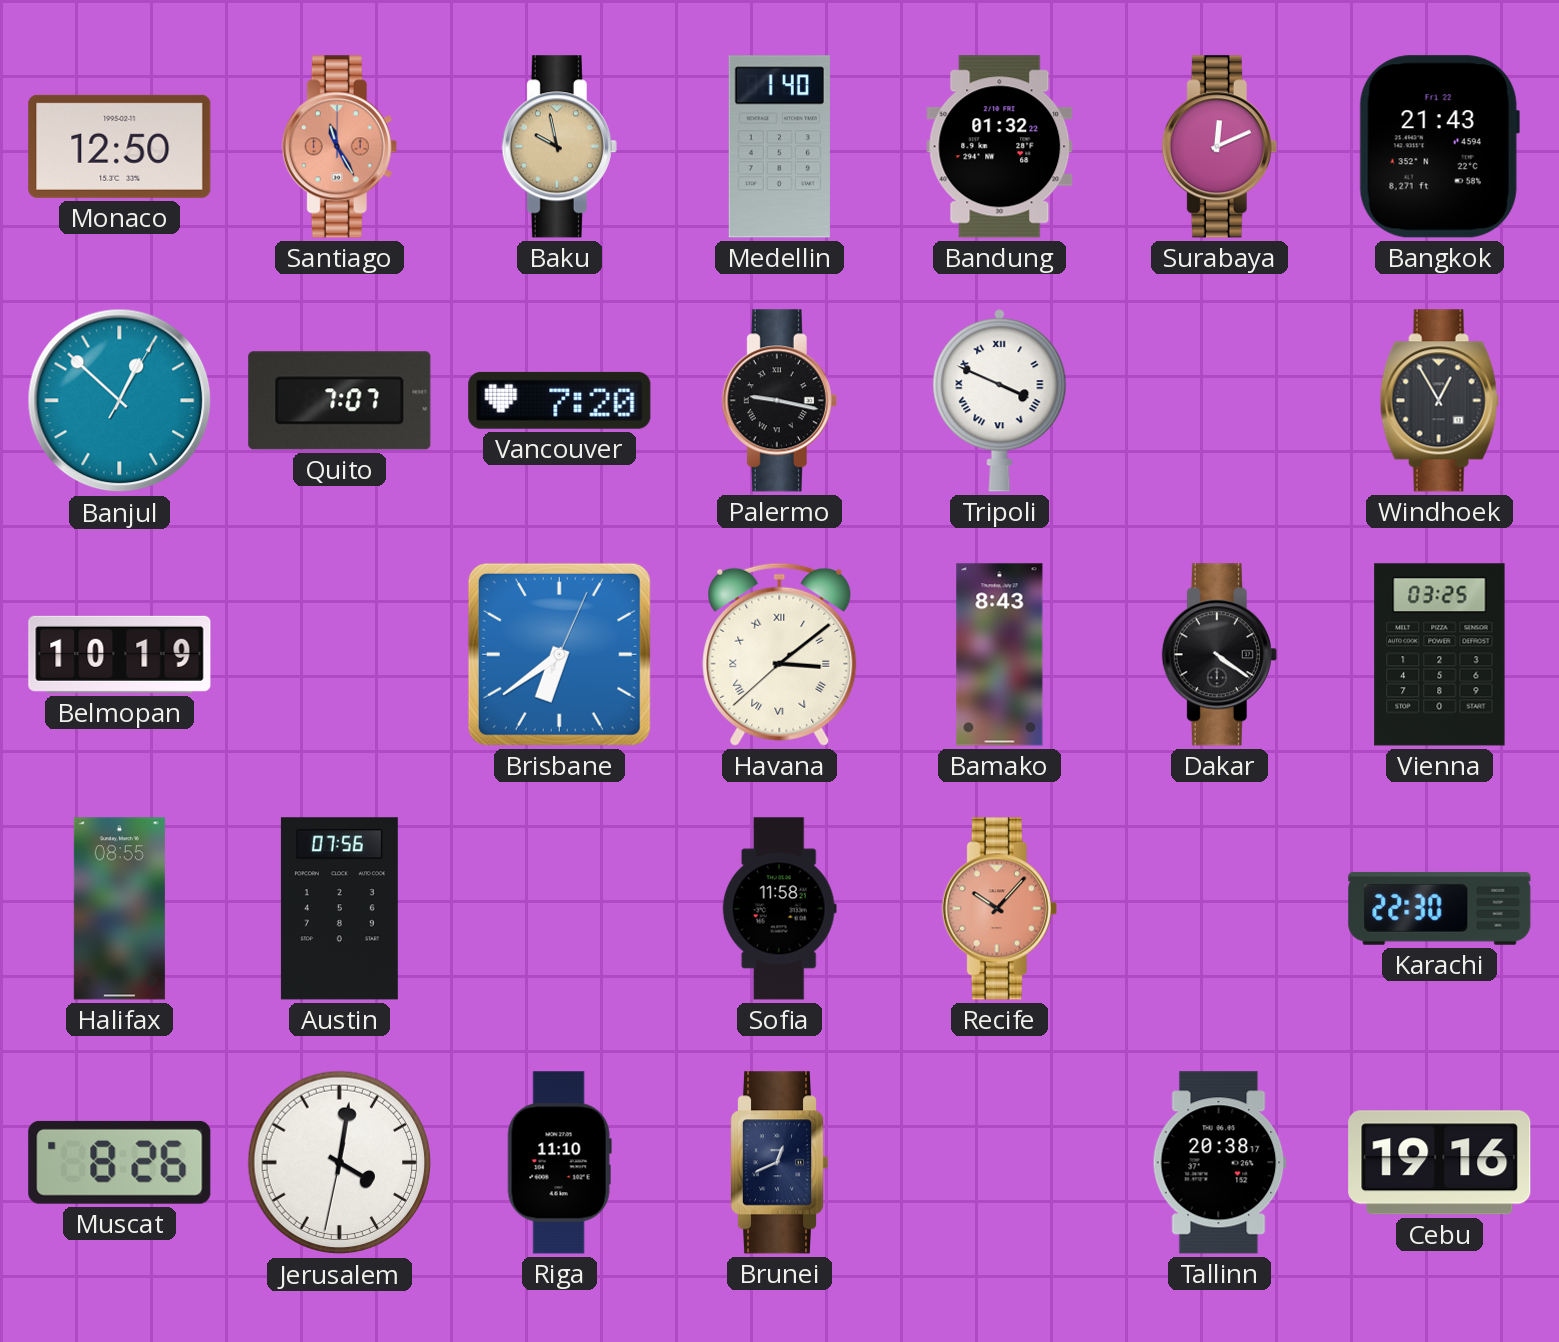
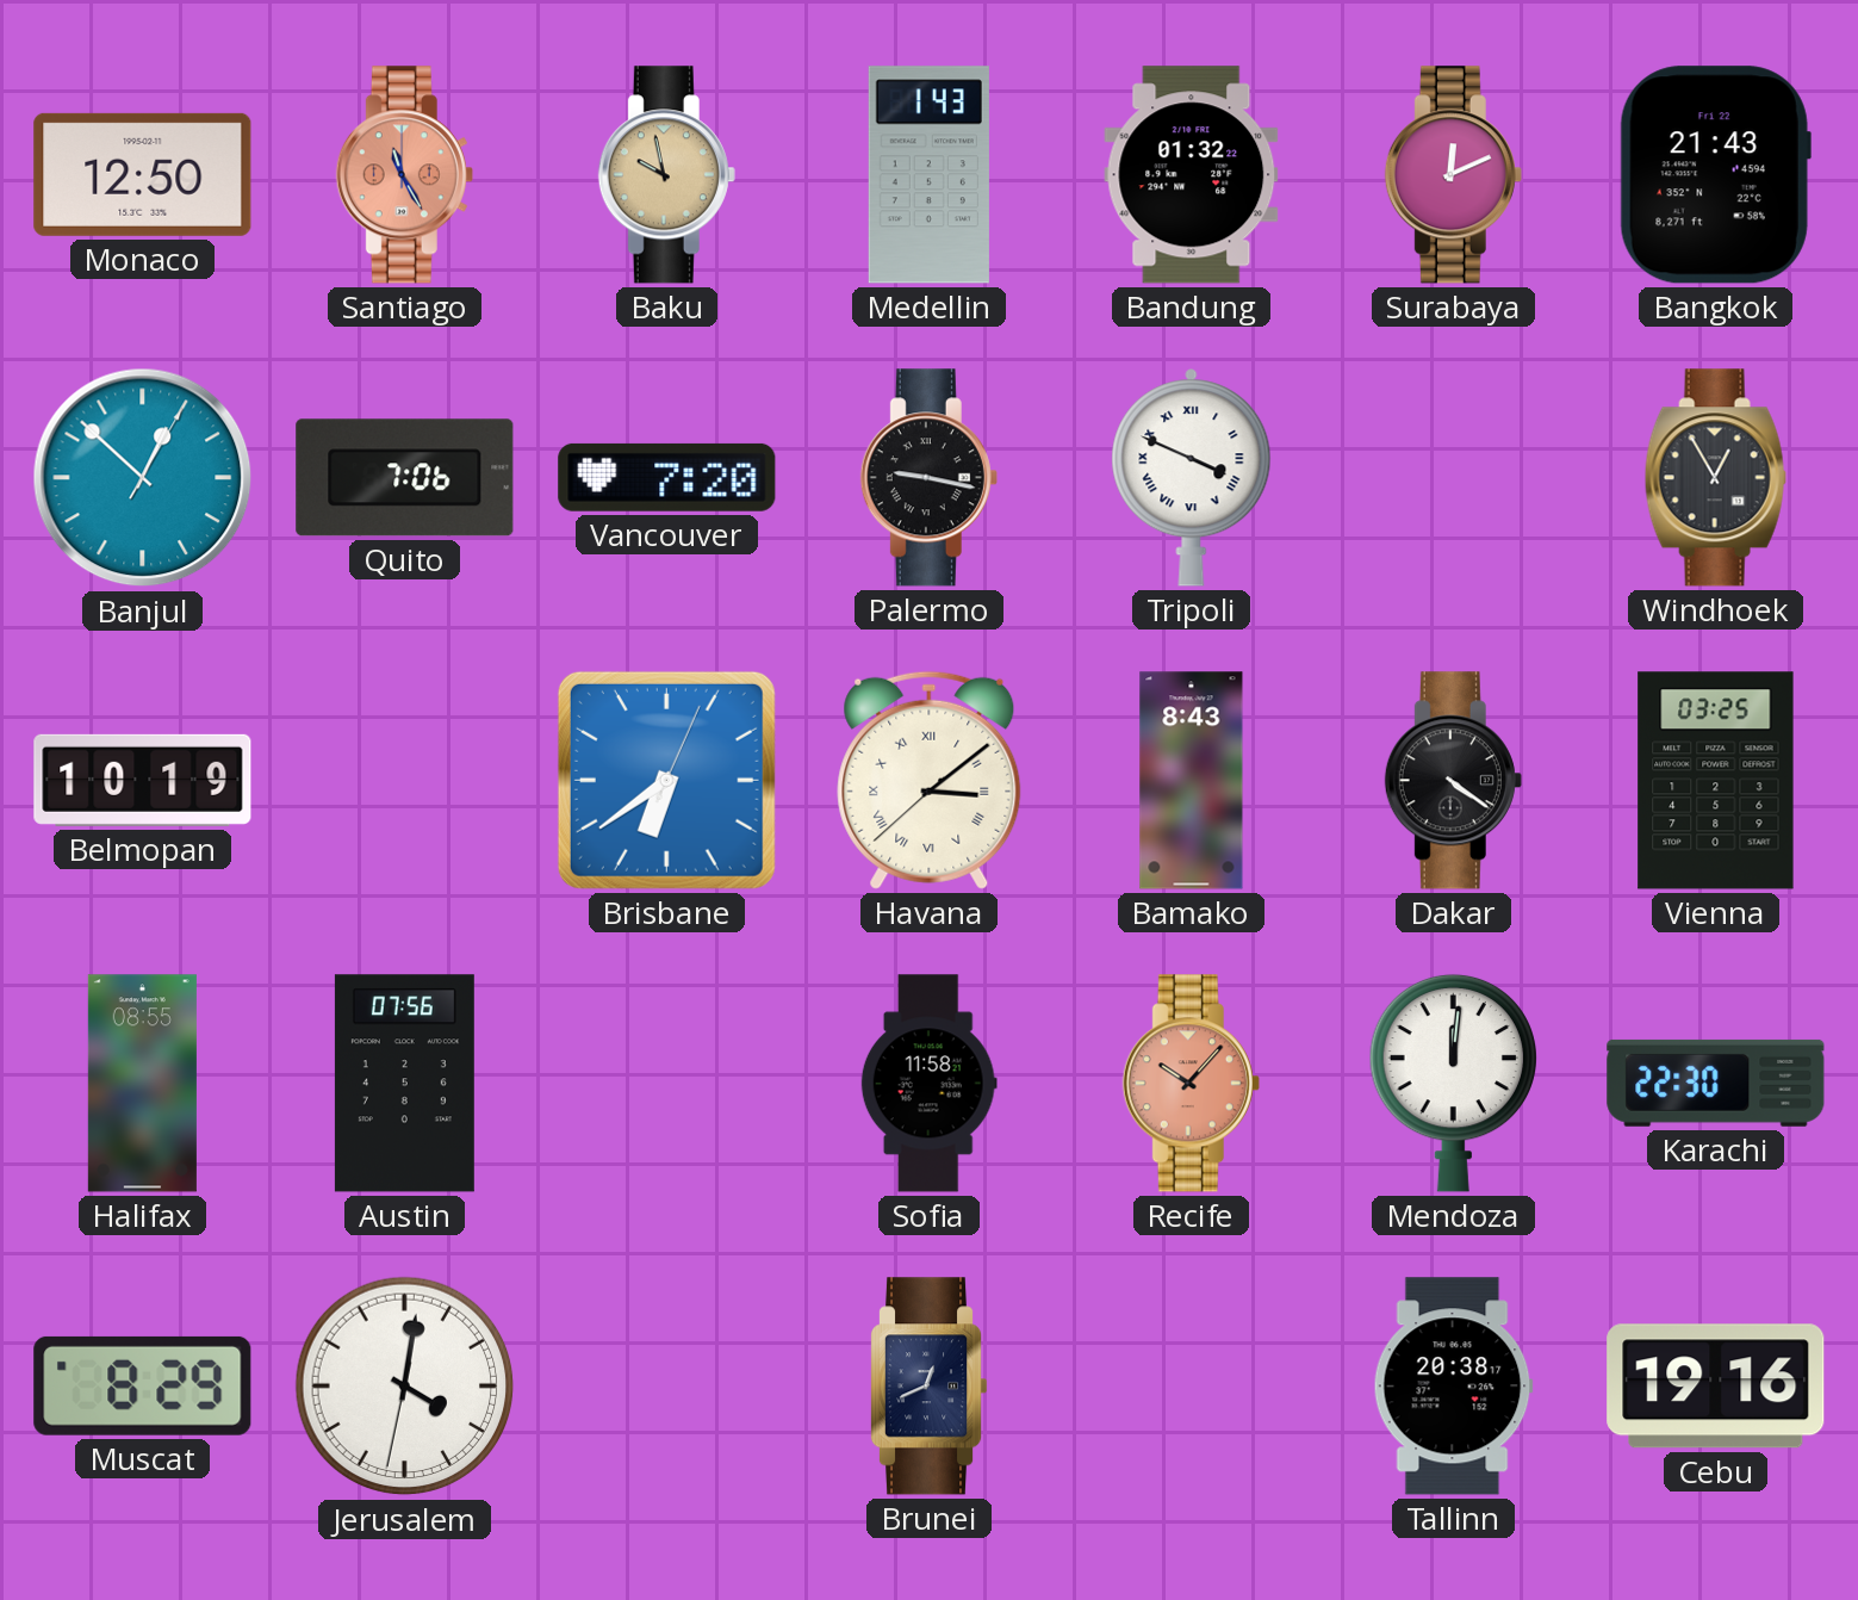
Medellin: 1:40 -> 1:43
Quito: 7:07 -> 7:06
Mendoza: none -> 12:01
Muscat: 8:26 -> 8:29
Riga: 11:10 -> none
